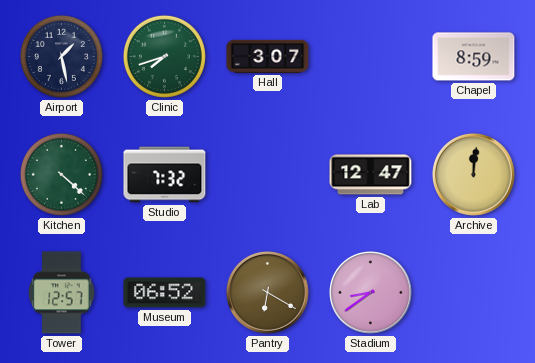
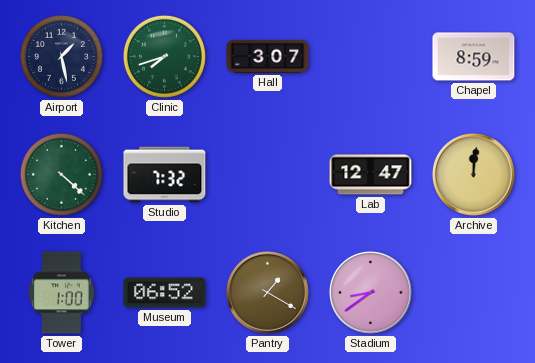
Tower: 12:57 -> 1:00
Pantry: 6:20 -> 1:20
